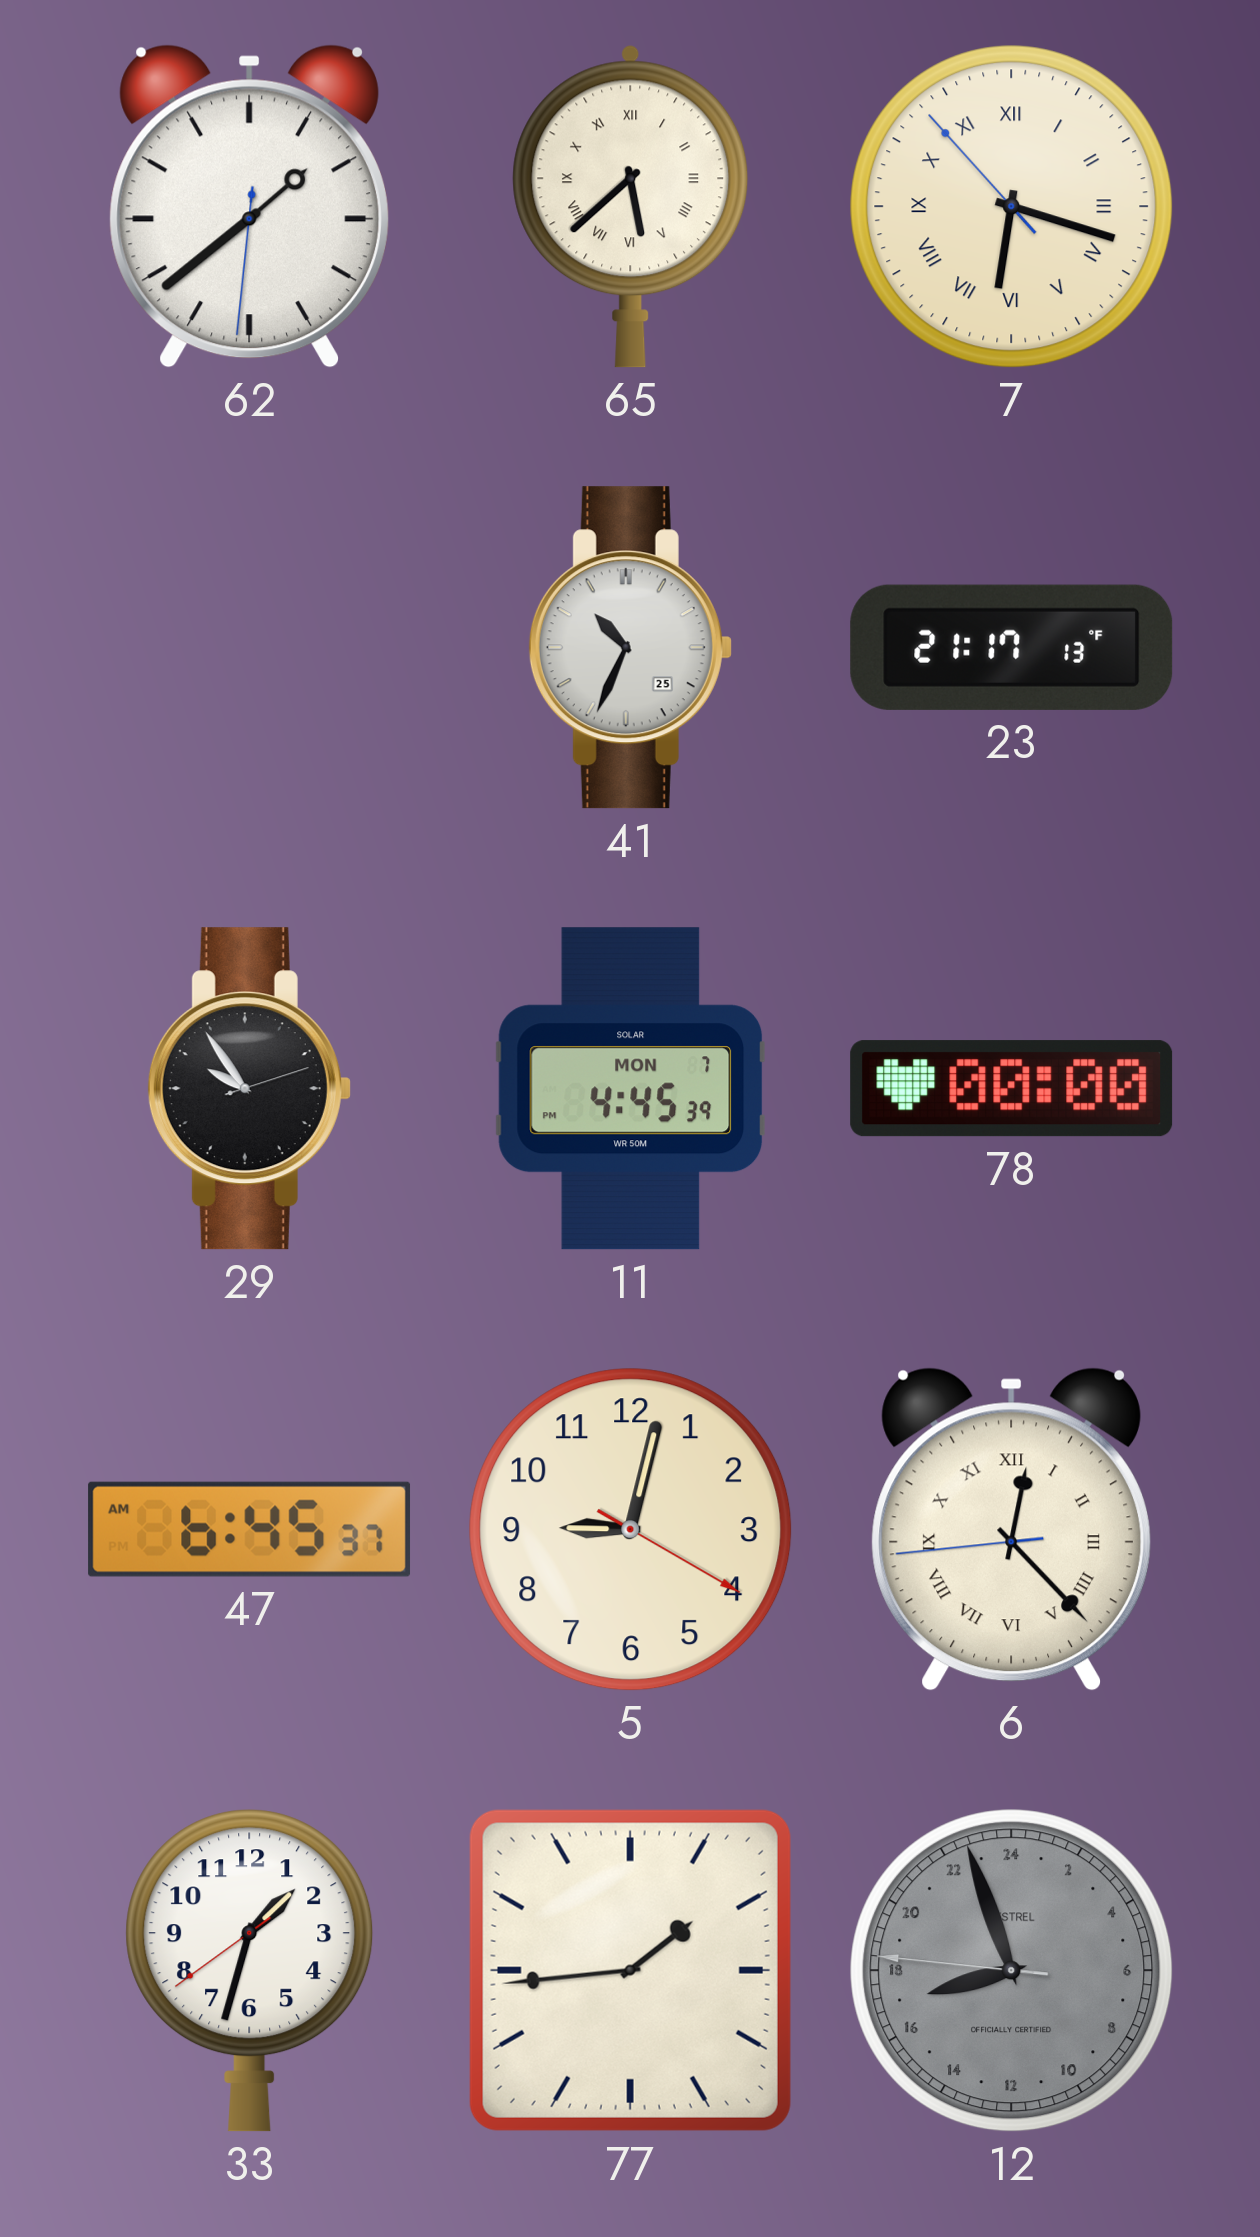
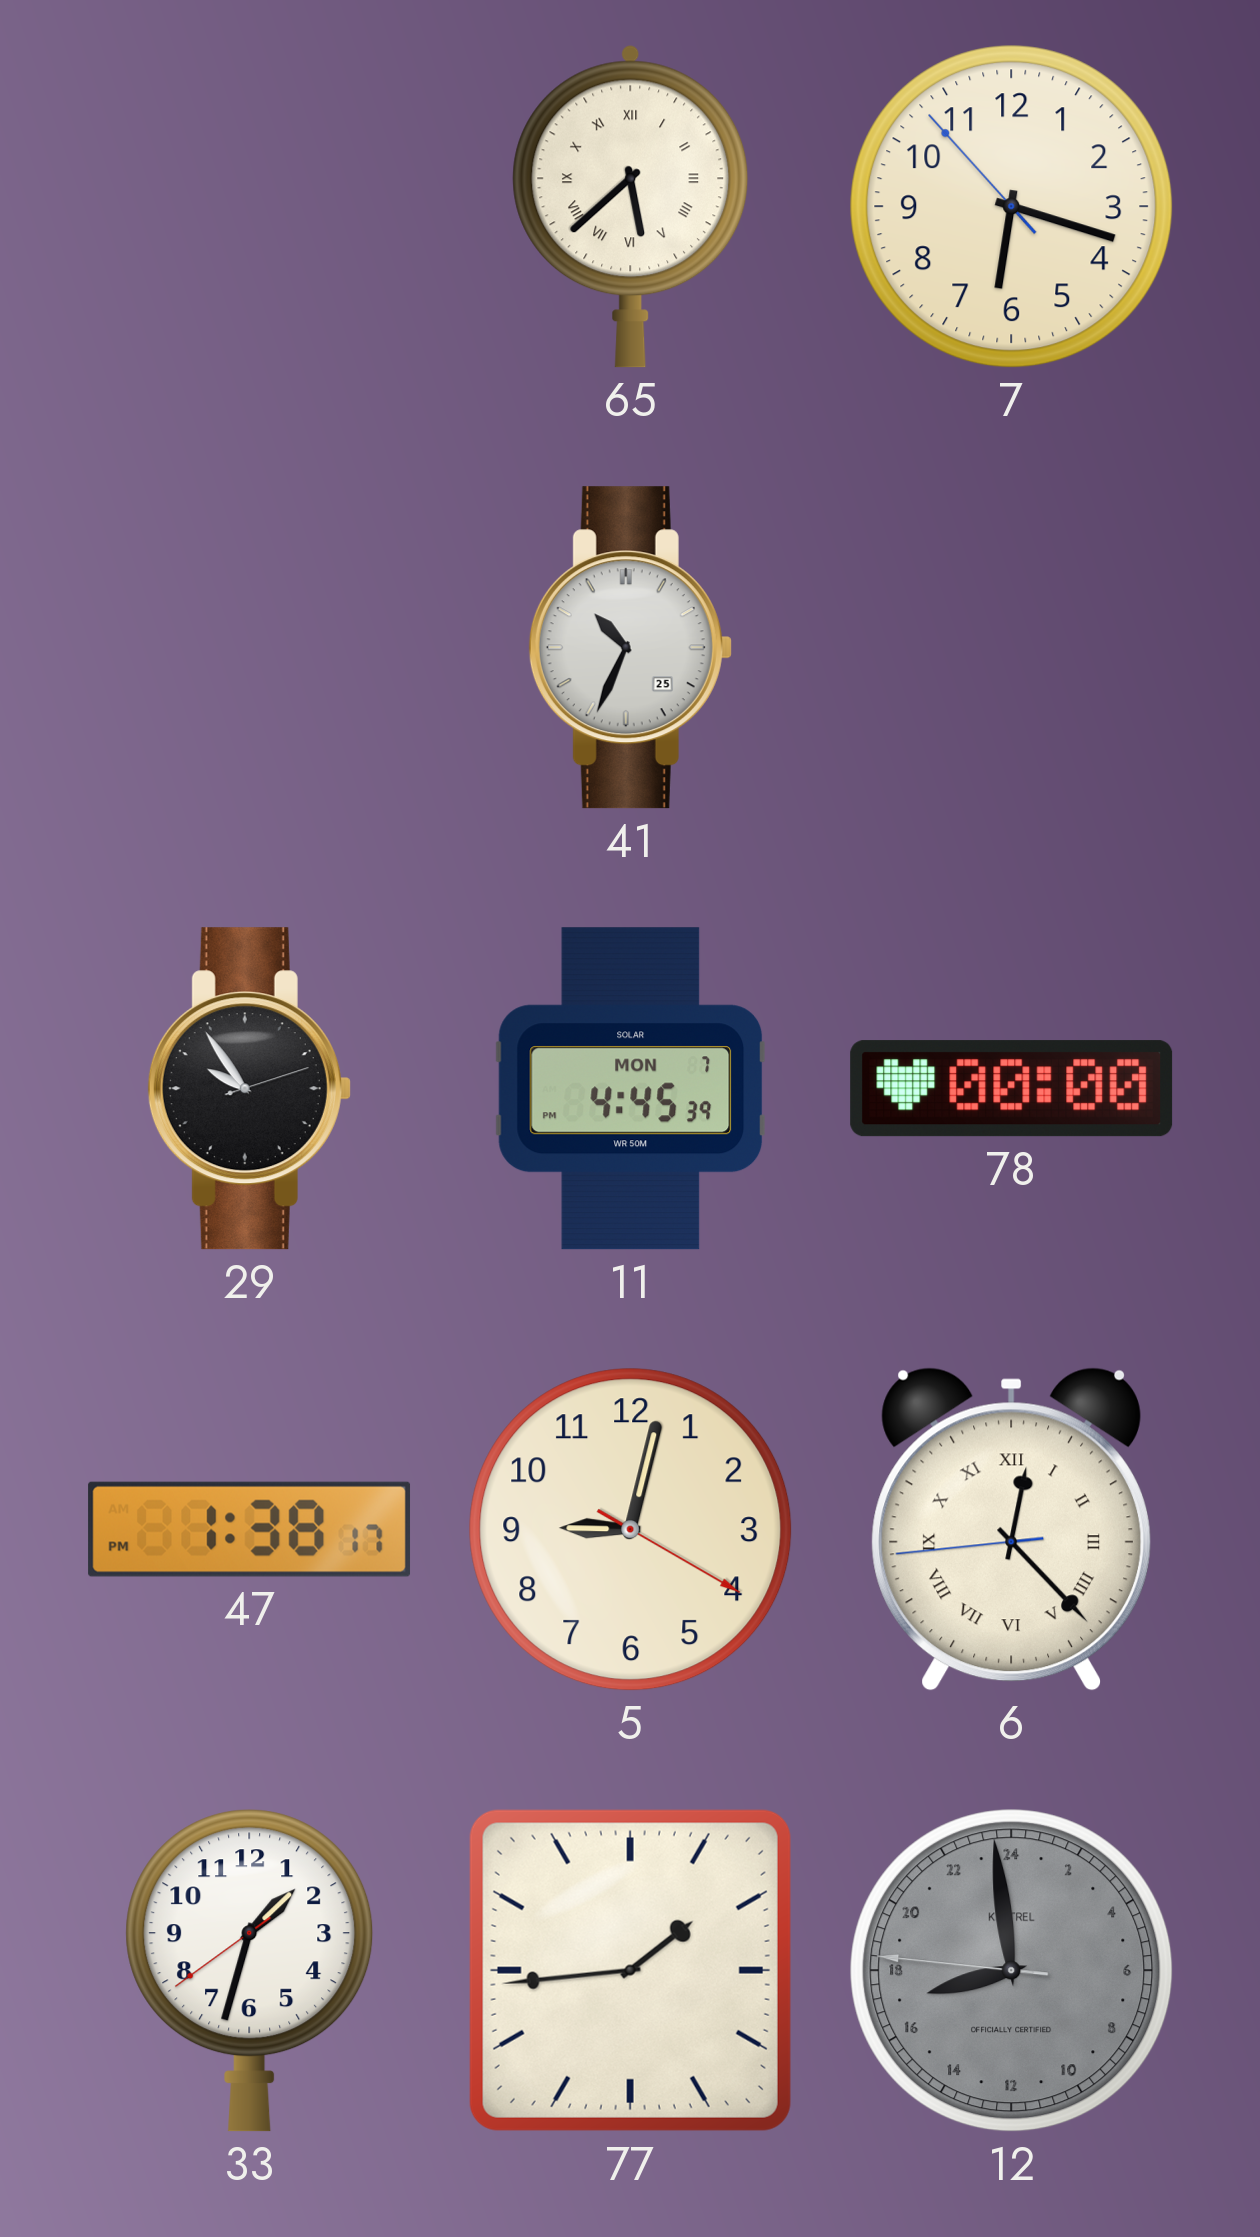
62: 1:38 -> none
7 numerals: Roman -> Arabic
23: 21:17 -> none
47: 6:45 -> 1:38
12: 16:56 -> 16:58
